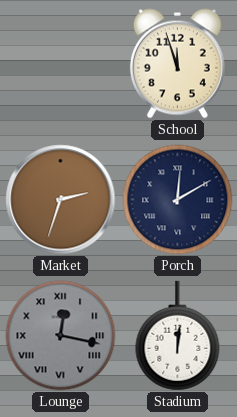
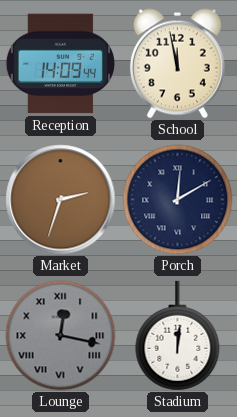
Reception: none -> 14:09
School: 11:57 -> 11:58
